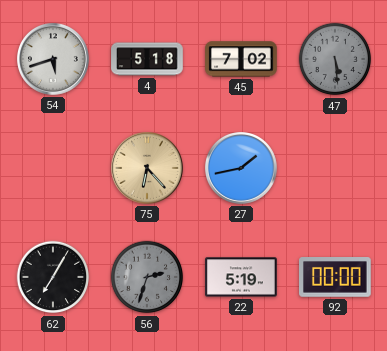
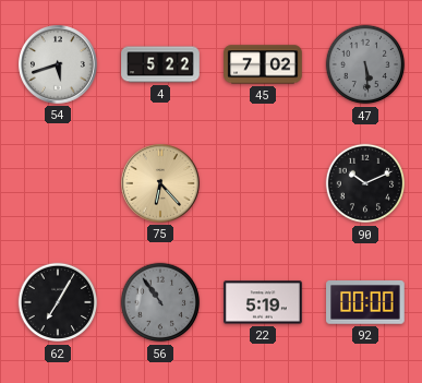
4: 5:18 -> 5:22
27: 1:43 -> none
90: none -> 10:11
56: 2:33 -> 10:54
